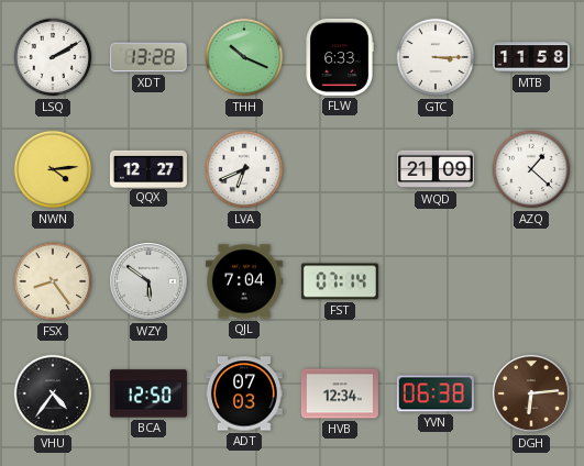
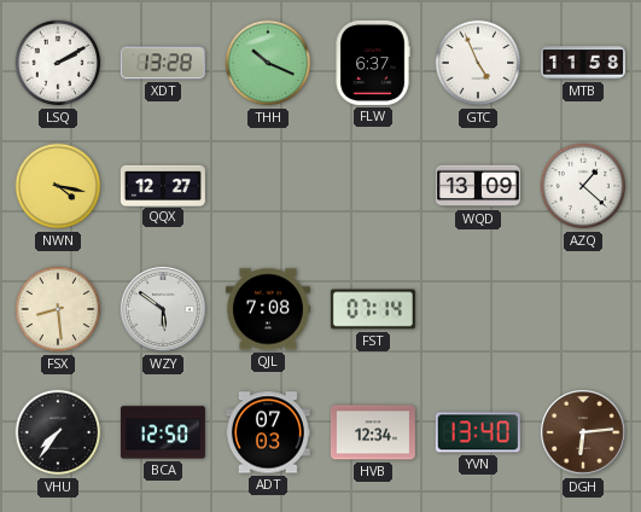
FLW: 6:33 -> 6:37
GTC: 3:15 -> 4:56
NWN: 4:14 -> 4:17
LVA: 6:41 -> none
WQD: 21:09 -> 13:09
FSX: 8:24 -> 8:29
QJL: 7:04 -> 7:08
VHU: 4:36 -> 7:36
YVN: 06:38 -> 13:40
